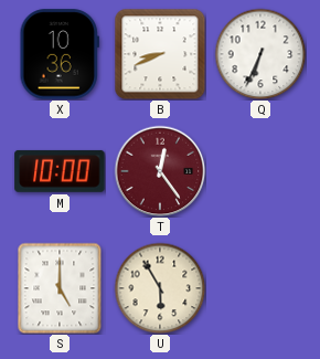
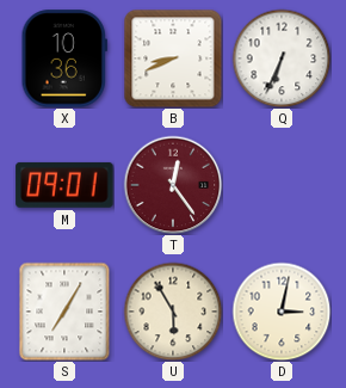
M: 10:00 -> 09:01
S: 5:00 -> 7:05
D: none -> 3:02
